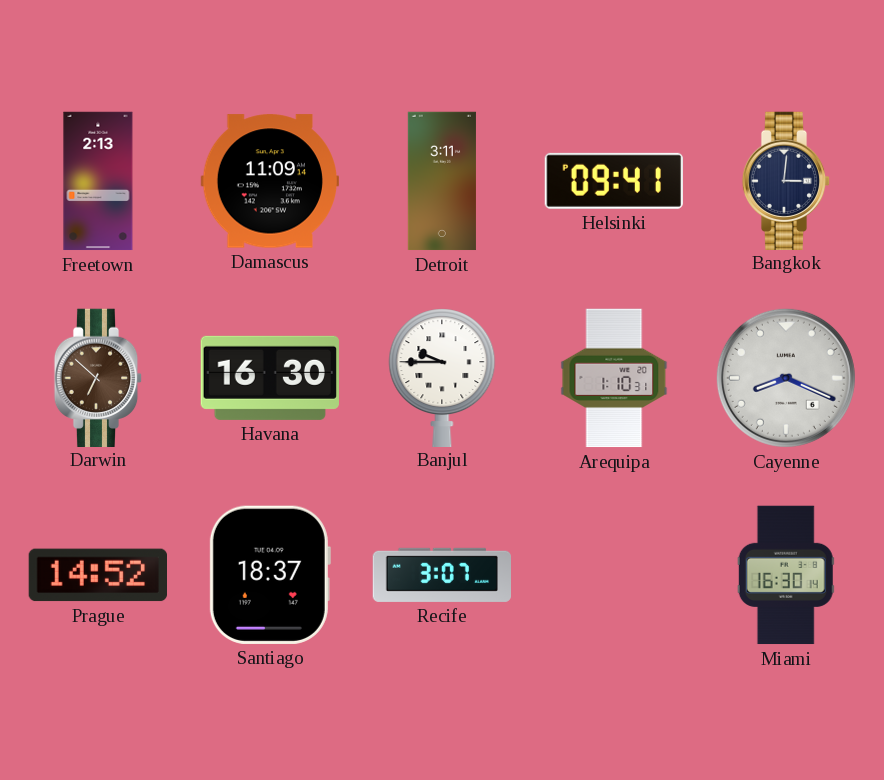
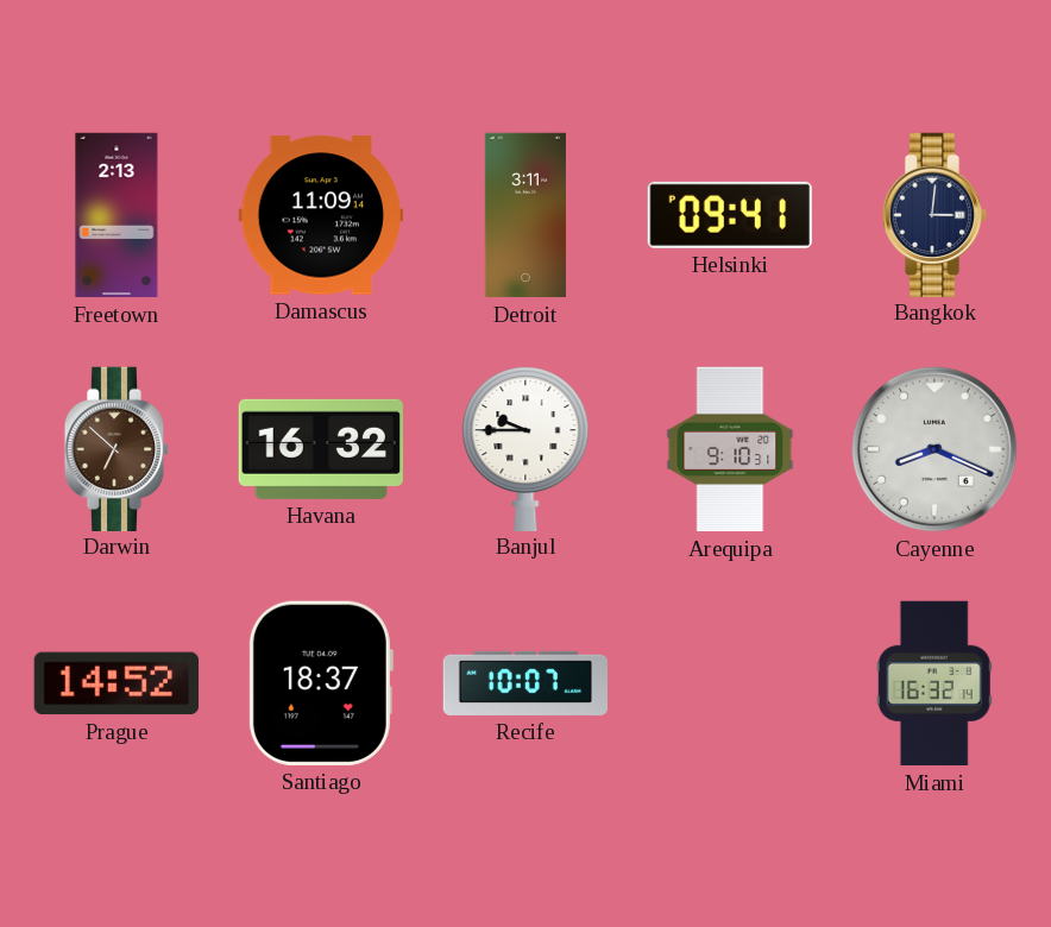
Havana: 16:30 -> 16:32
Arequipa: 1:10 -> 9:10
Recife: 3:07 -> 10:07
Miami: 16:30 -> 16:32
